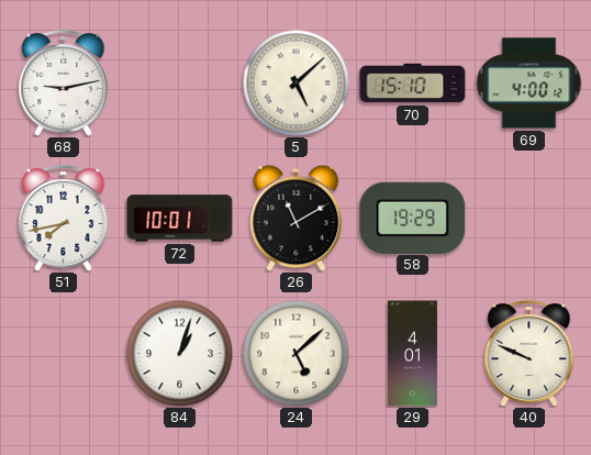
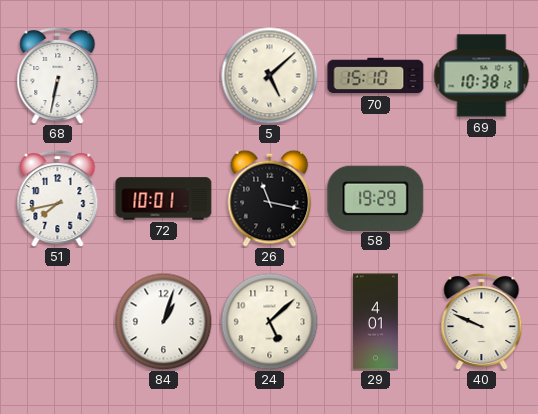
68: 9:13 -> 6:32
69: 4:00 -> 10:38
26: 11:10 -> 11:17
